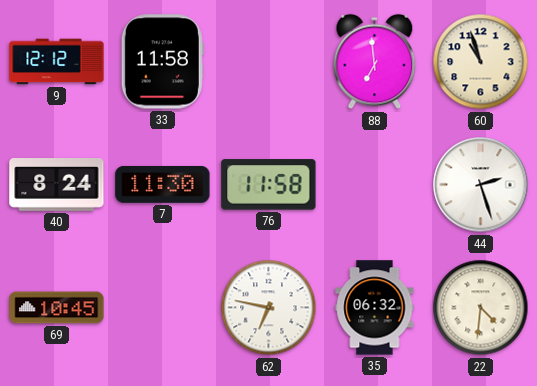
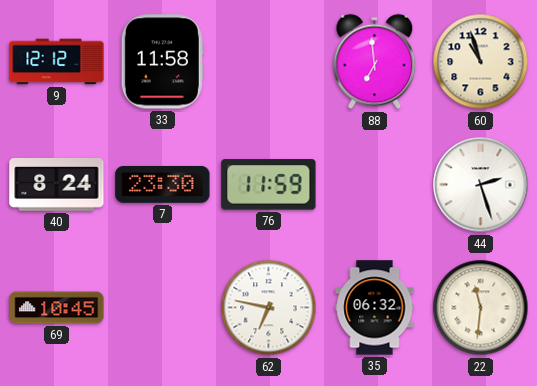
7: 11:30 -> 23:30
76: 11:58 -> 11:59
22: 4:31 -> 11:31
